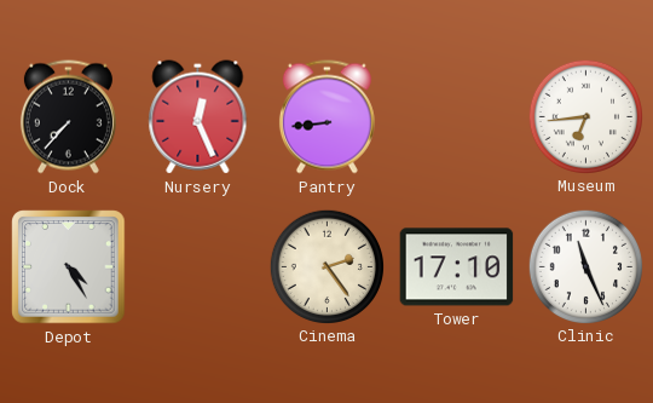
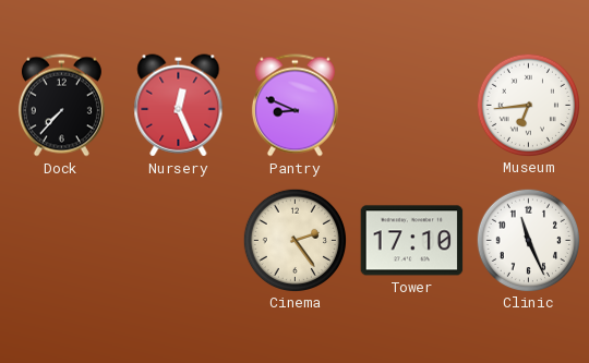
Pantry: 8:44 -> 8:49
Depot: 4:25 -> none
